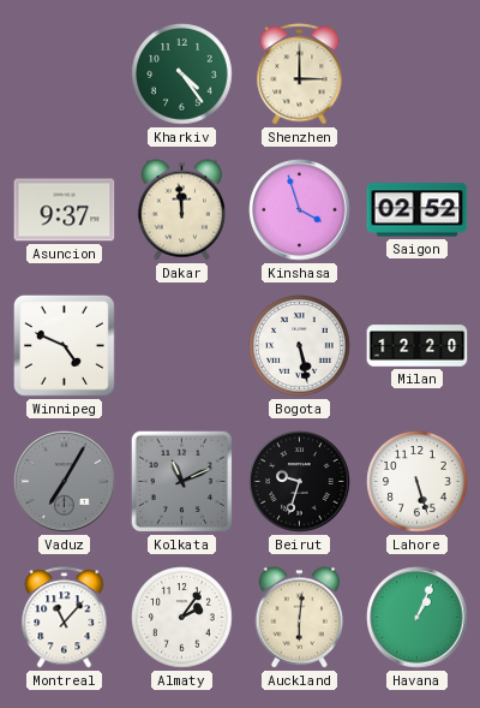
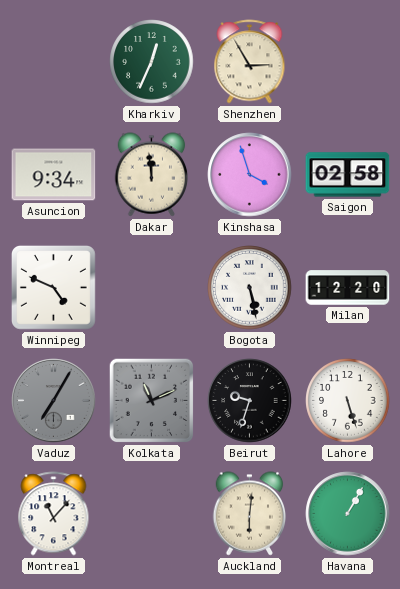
Kharkiv: 4:24 -> 12:34
Shenzhen: 3:00 -> 2:55
Asuncion: 9:37 -> 9:34
Saigon: 02:52 -> 02:58
Almaty: 2:06 -> none
Havana: 1:04 -> 1:05
